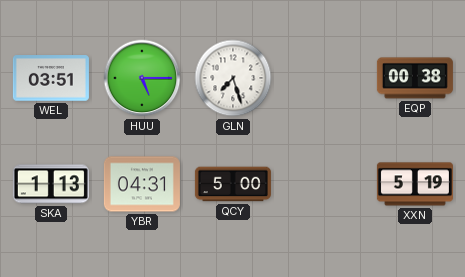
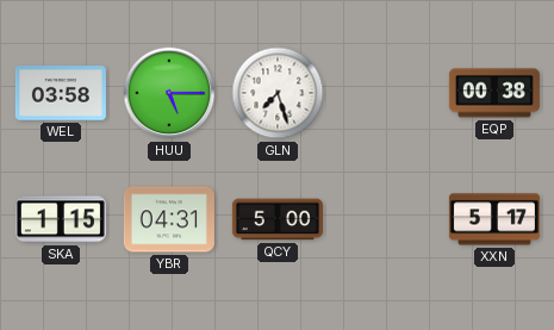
WEL: 03:51 -> 03:58
SKA: 1:13 -> 1:15
XXN: 5:19 -> 5:17
